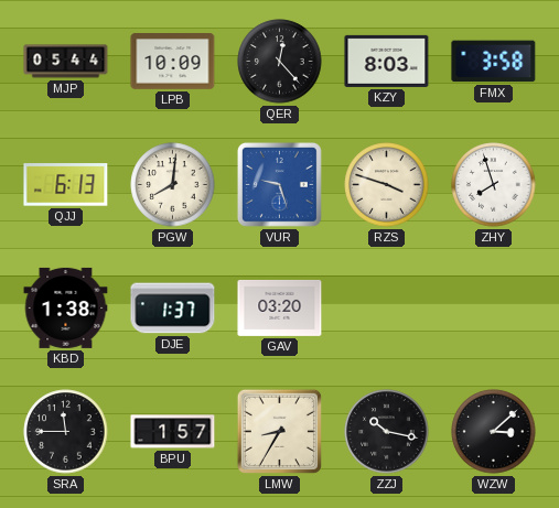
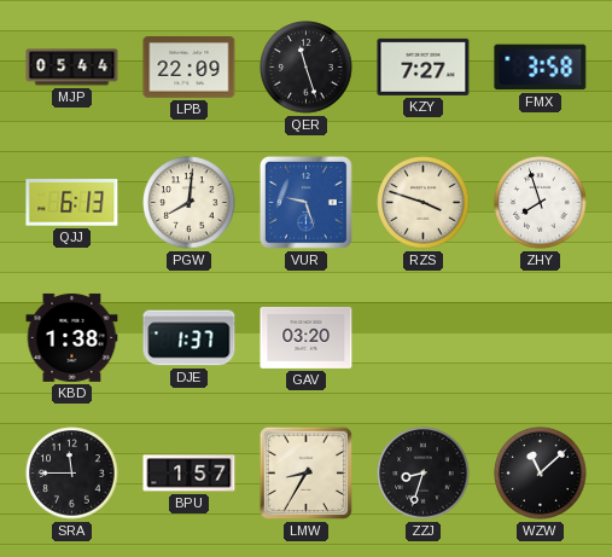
LPB: 10:09 -> 22:09
QER: 12:23 -> 11:27
KZY: 8:03 -> 7:27
ZZJ: 10:17 -> 8:33
WZW: 3:08 -> 11:08
